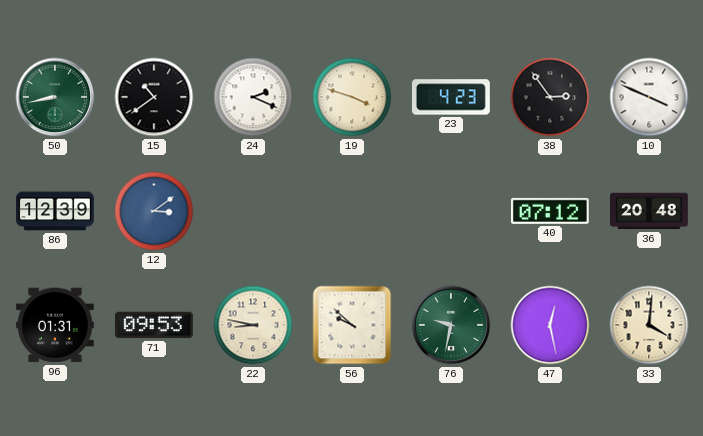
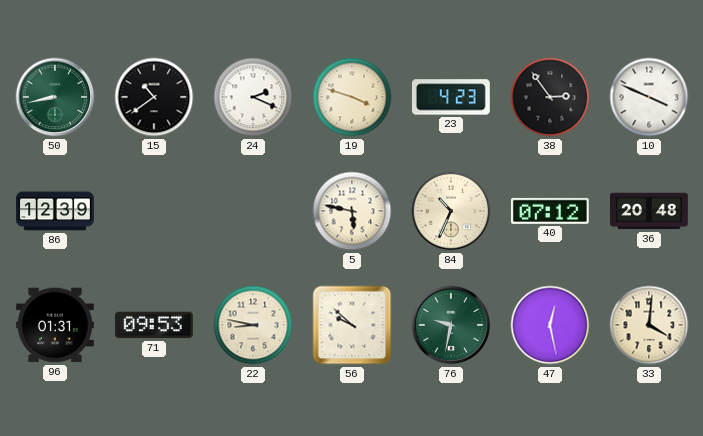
12: 3:09 -> none
5: none -> 5:47
84: none -> 10:34
